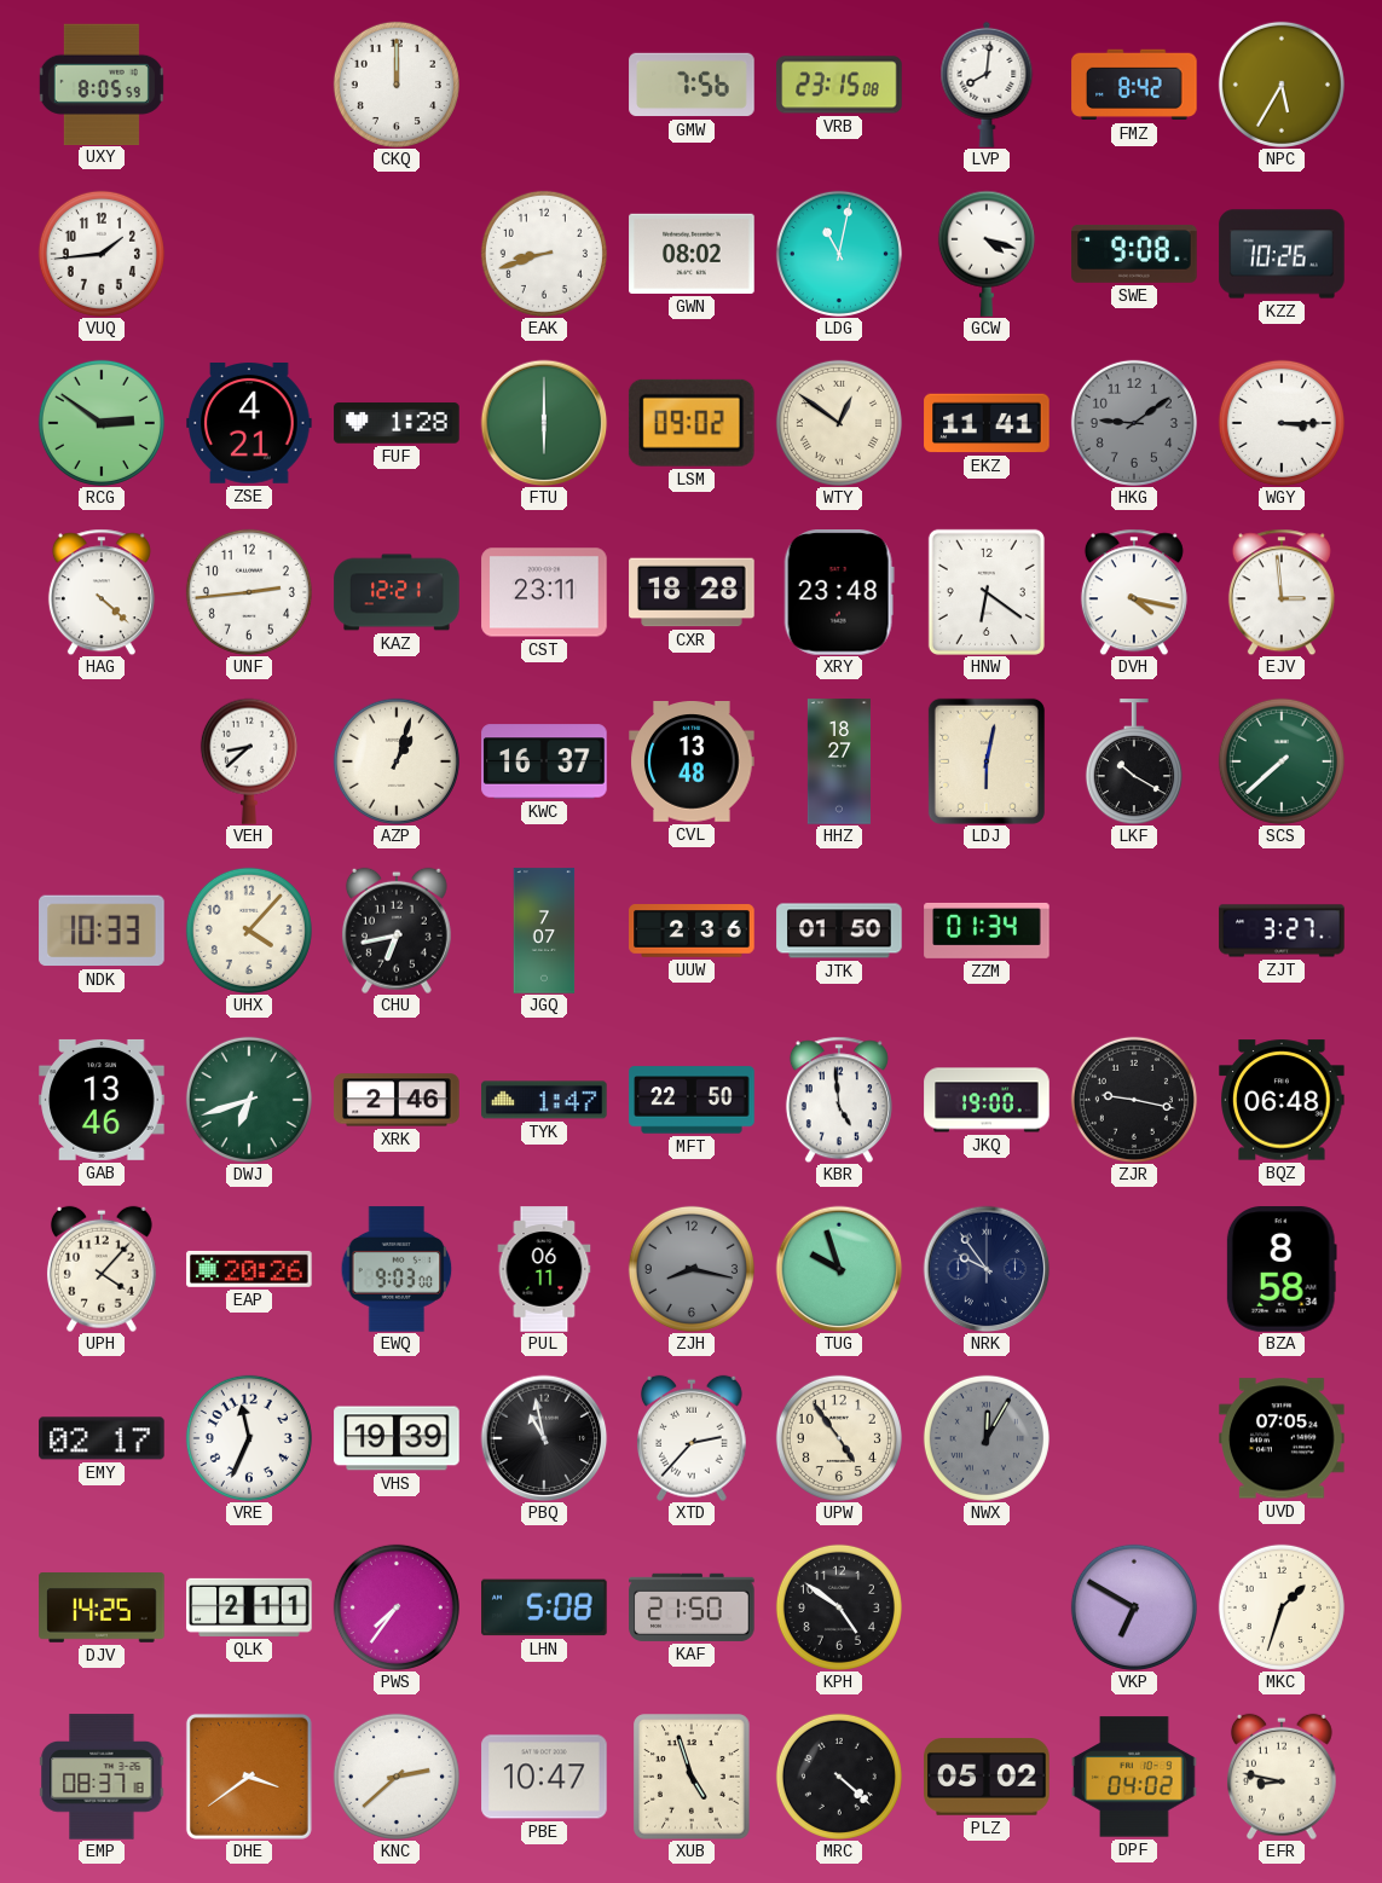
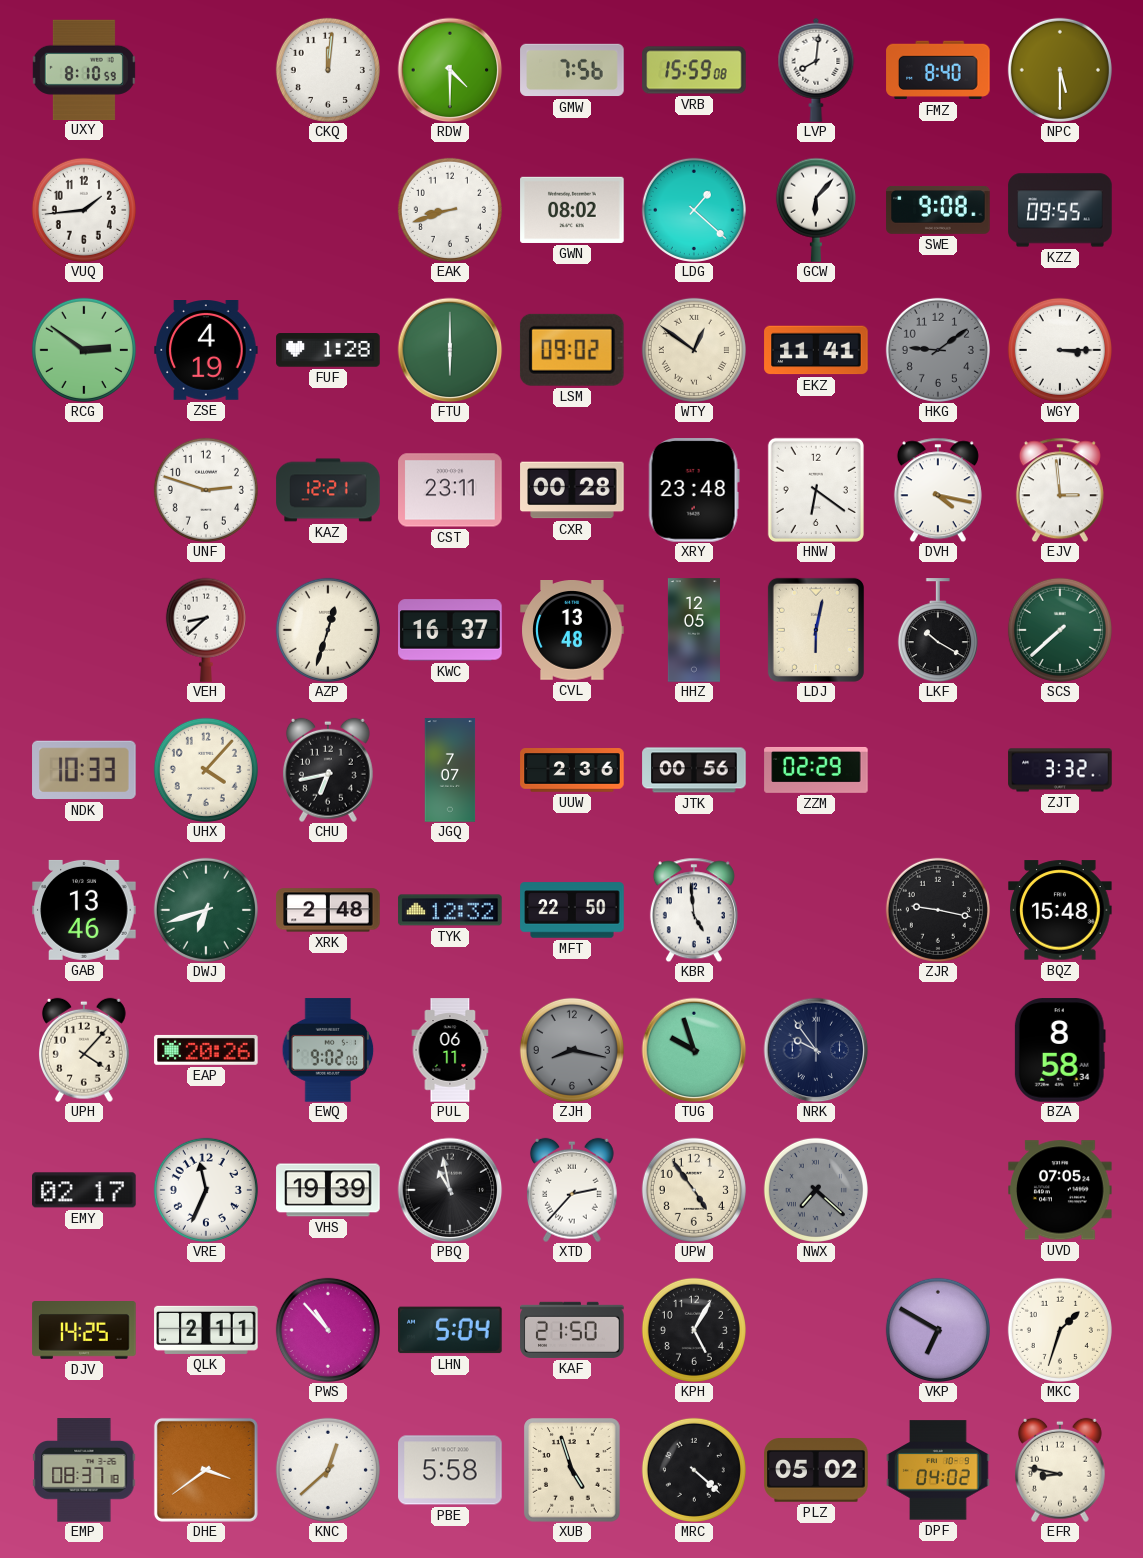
UXY: 8:05 -> 8:10
CKQ: 12:00 -> 12:01
RDW: none -> 4:30
VRB: 23:15 -> 15:59
FMZ: 8:42 -> 8:40
NPC: 5:35 -> 5:30
LDG: 11:02 -> 1:22
GCW: 4:18 -> 6:07
KZZ: 10:26 -> 09:55
ZSE: 4:21 -> 4:19
HAG: 4:22 -> none
UNF: 2:44 -> 2:48
CXR: 18:28 -> 00:28
AZP: 1:03 -> 12:33
HHZ: 18:27 -> 12:05
JTK: 01:50 -> 00:56
ZZM: 01:34 -> 02:29
ZJT: 3:27 -> 3:32
XRK: 2:46 -> 2:48
TYK: 1:47 -> 12:32
JKQ: 19:00 -> none
BQZ: 06:48 -> 15:48
EWQ: 9:03 -> 9:02
NWX: 12:05 -> 7:22
PWS: 7:36 -> 10:53
LHN: 5:08 -> 5:04
KPH: 4:51 -> 5:05
KNC: 2:38 -> 12:38
PBE: 10:47 -> 5:58
